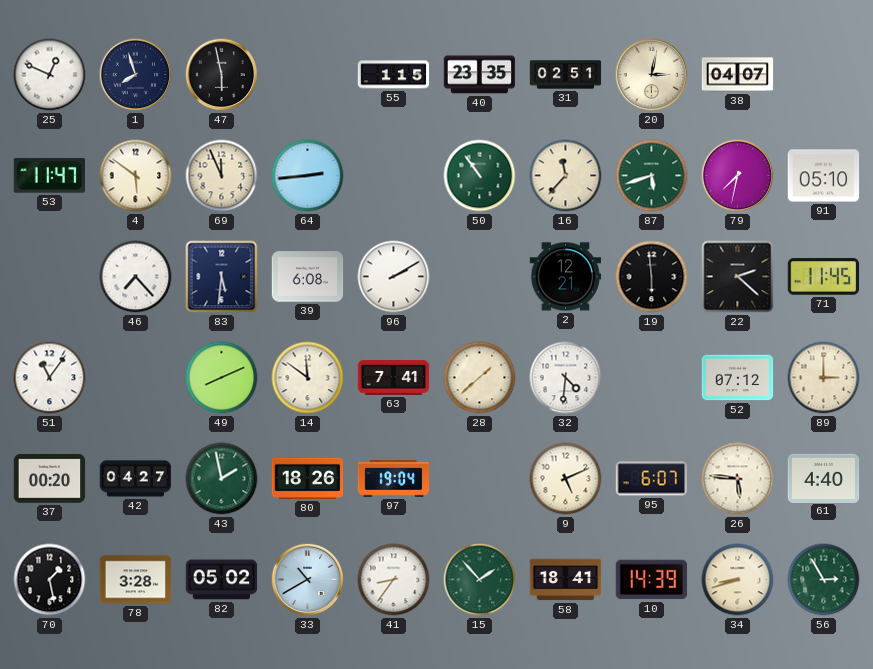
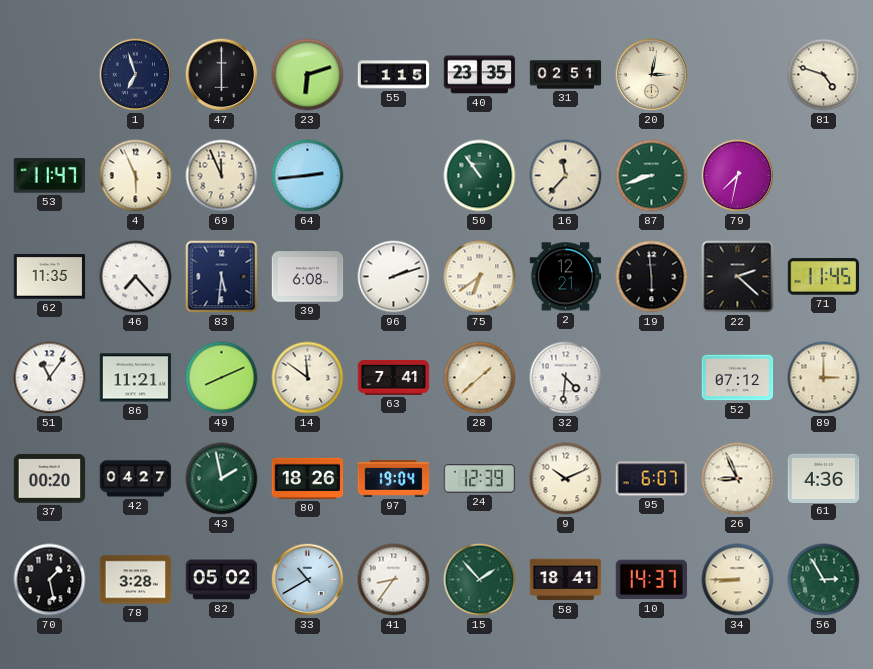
25: 12:49 -> none
1: 7:57 -> 6:57
47: 5:58 -> 6:00
23: none -> 6:12
38: 04:07 -> none
81: none -> 4:48
4: 5:51 -> 5:56
87: 5:42 -> 8:42
91: 05:10 -> none
62: none -> 11:35
96: 2:10 -> 2:12
75: none -> 6:39
86: none -> 11:21
24: none -> 12:39
9: 5:11 -> 10:11
26: 5:46 -> 8:56
61: 4:40 -> 4:36
10: 14:39 -> 14:37
34: 8:42 -> 8:45
